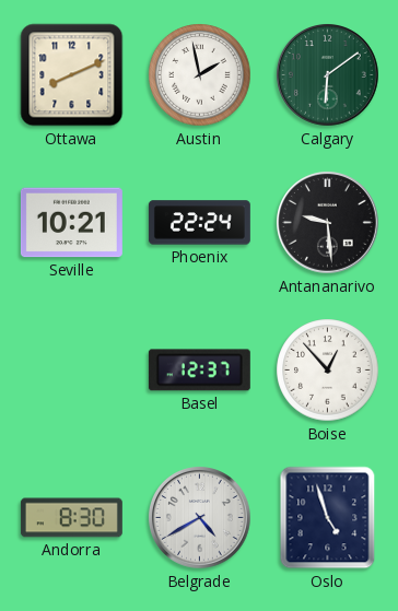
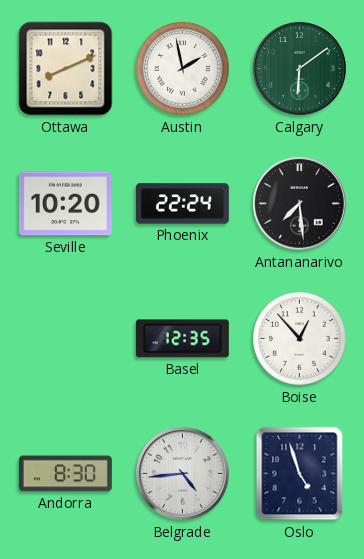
Seville: 10:21 -> 10:20
Antananarivo: 9:29 -> 7:29
Basel: 12:37 -> 12:35
Belgrade: 4:40 -> 4:44
